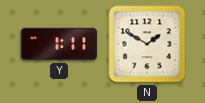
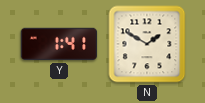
Y: 1:11 -> 1:41
